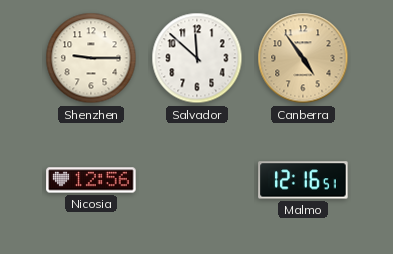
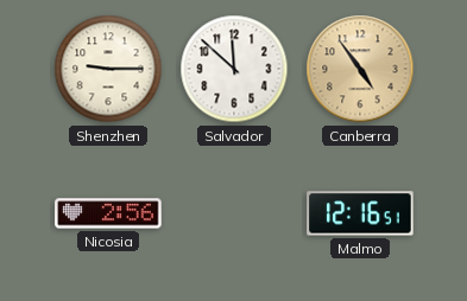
Nicosia: 12:56 -> 2:56
